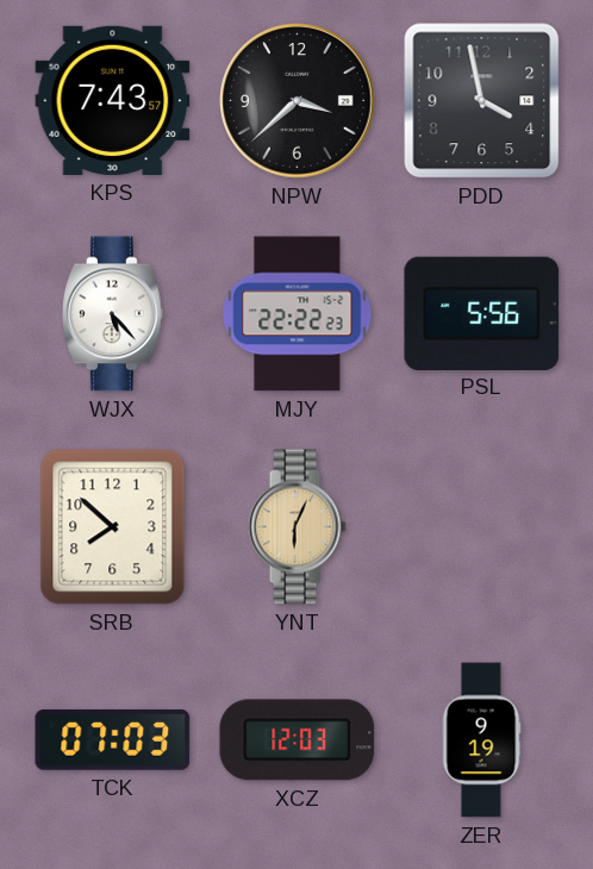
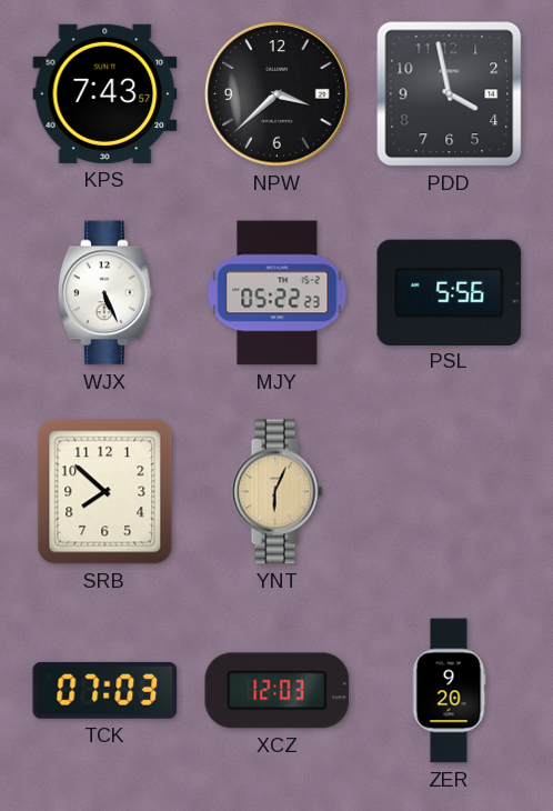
WJX: 5:23 -> 5:26
MJY: 22:22 -> 05:22
ZER: 9:19 -> 9:20
